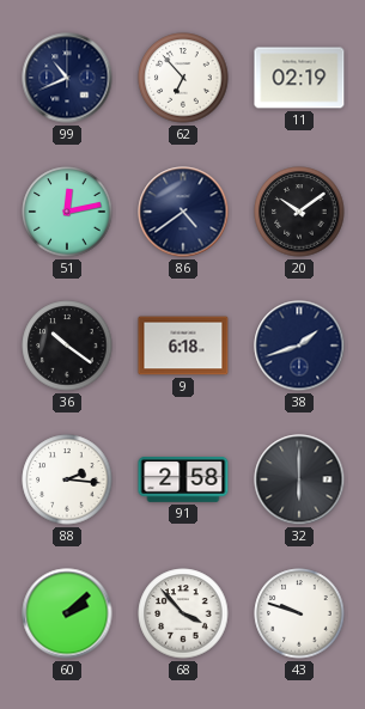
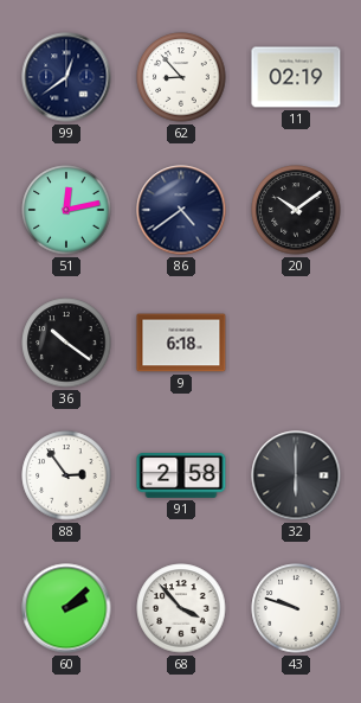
99: 10:41 -> 12:39
62: 6:53 -> 8:53
38: 1:42 -> none
88: 2:16 -> 2:54
